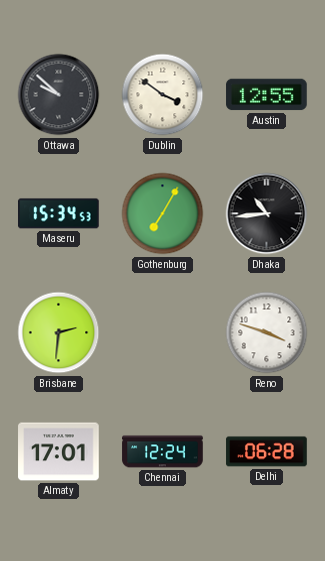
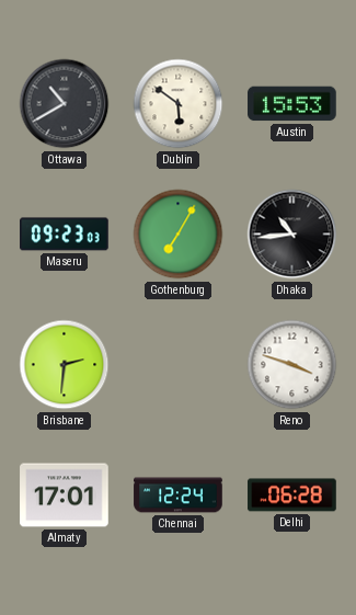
Ottawa: 9:52 -> 10:40
Dublin: 3:51 -> 5:51
Austin: 12:55 -> 15:53
Maseru: 15:34 -> 09:23
